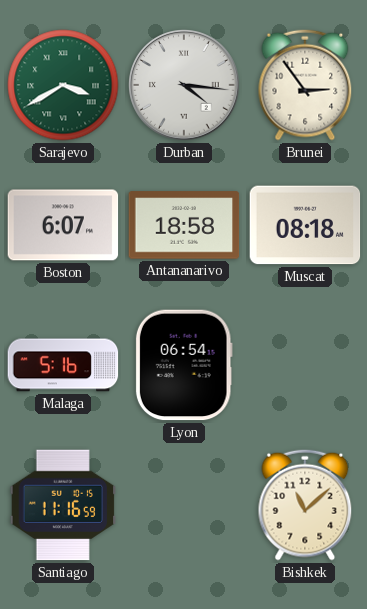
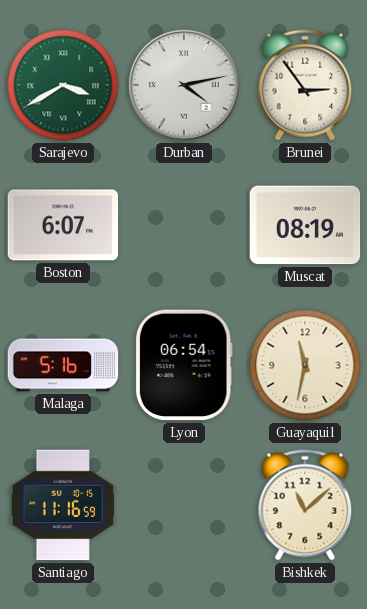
Durban: 4:16 -> 4:13
Antananarivo: 18:58 -> none
Muscat: 08:18 -> 08:19
Guayaquil: none -> 11:32
